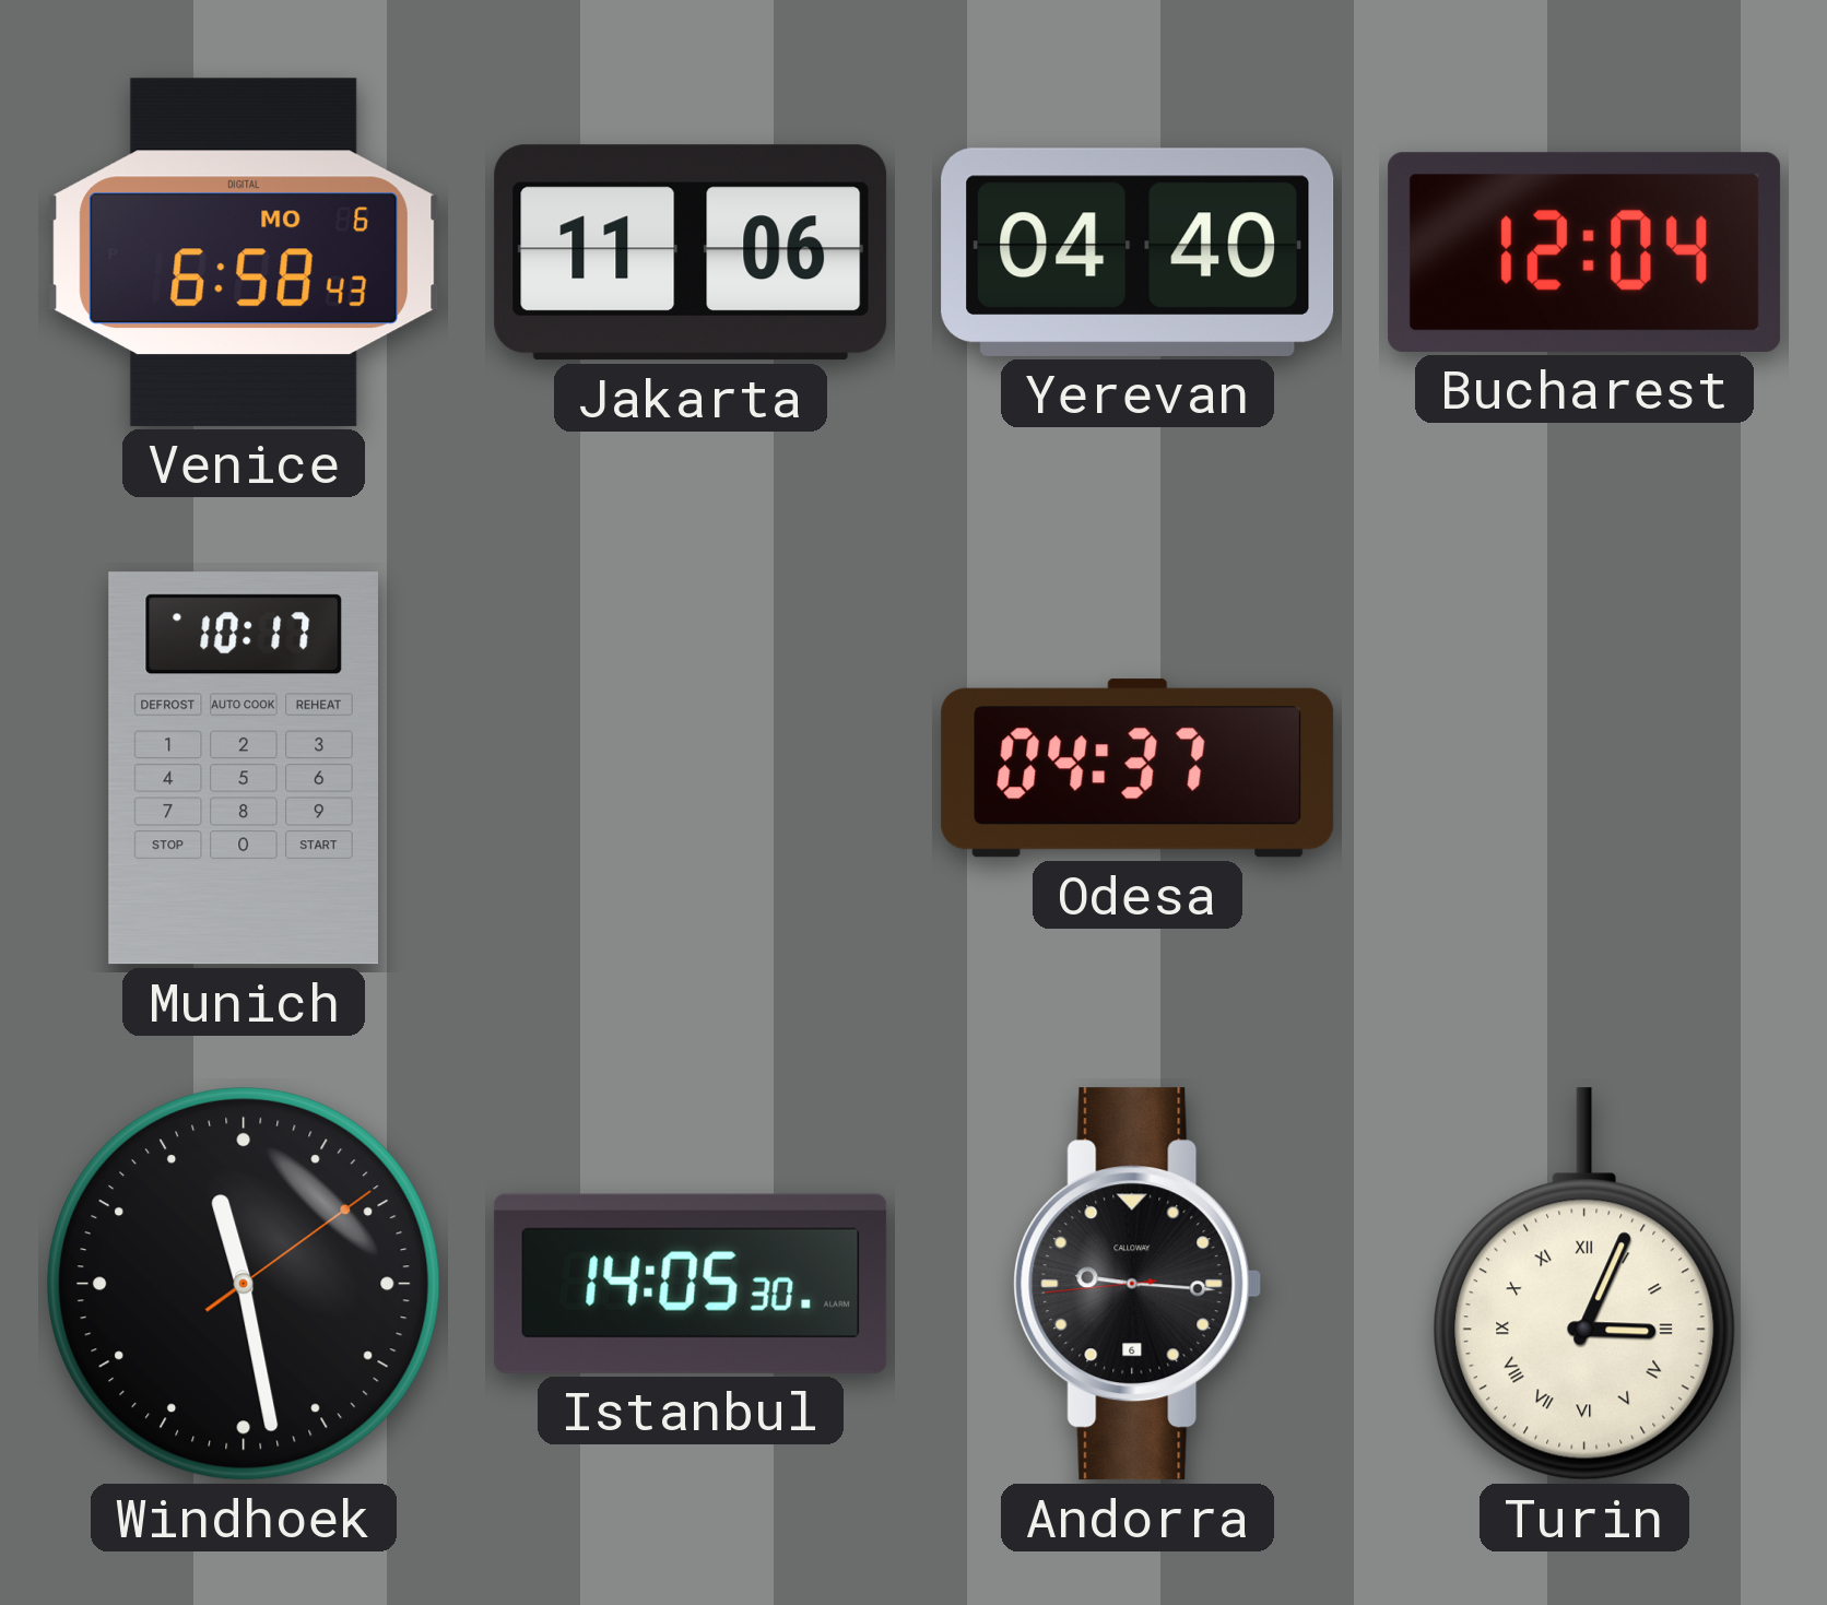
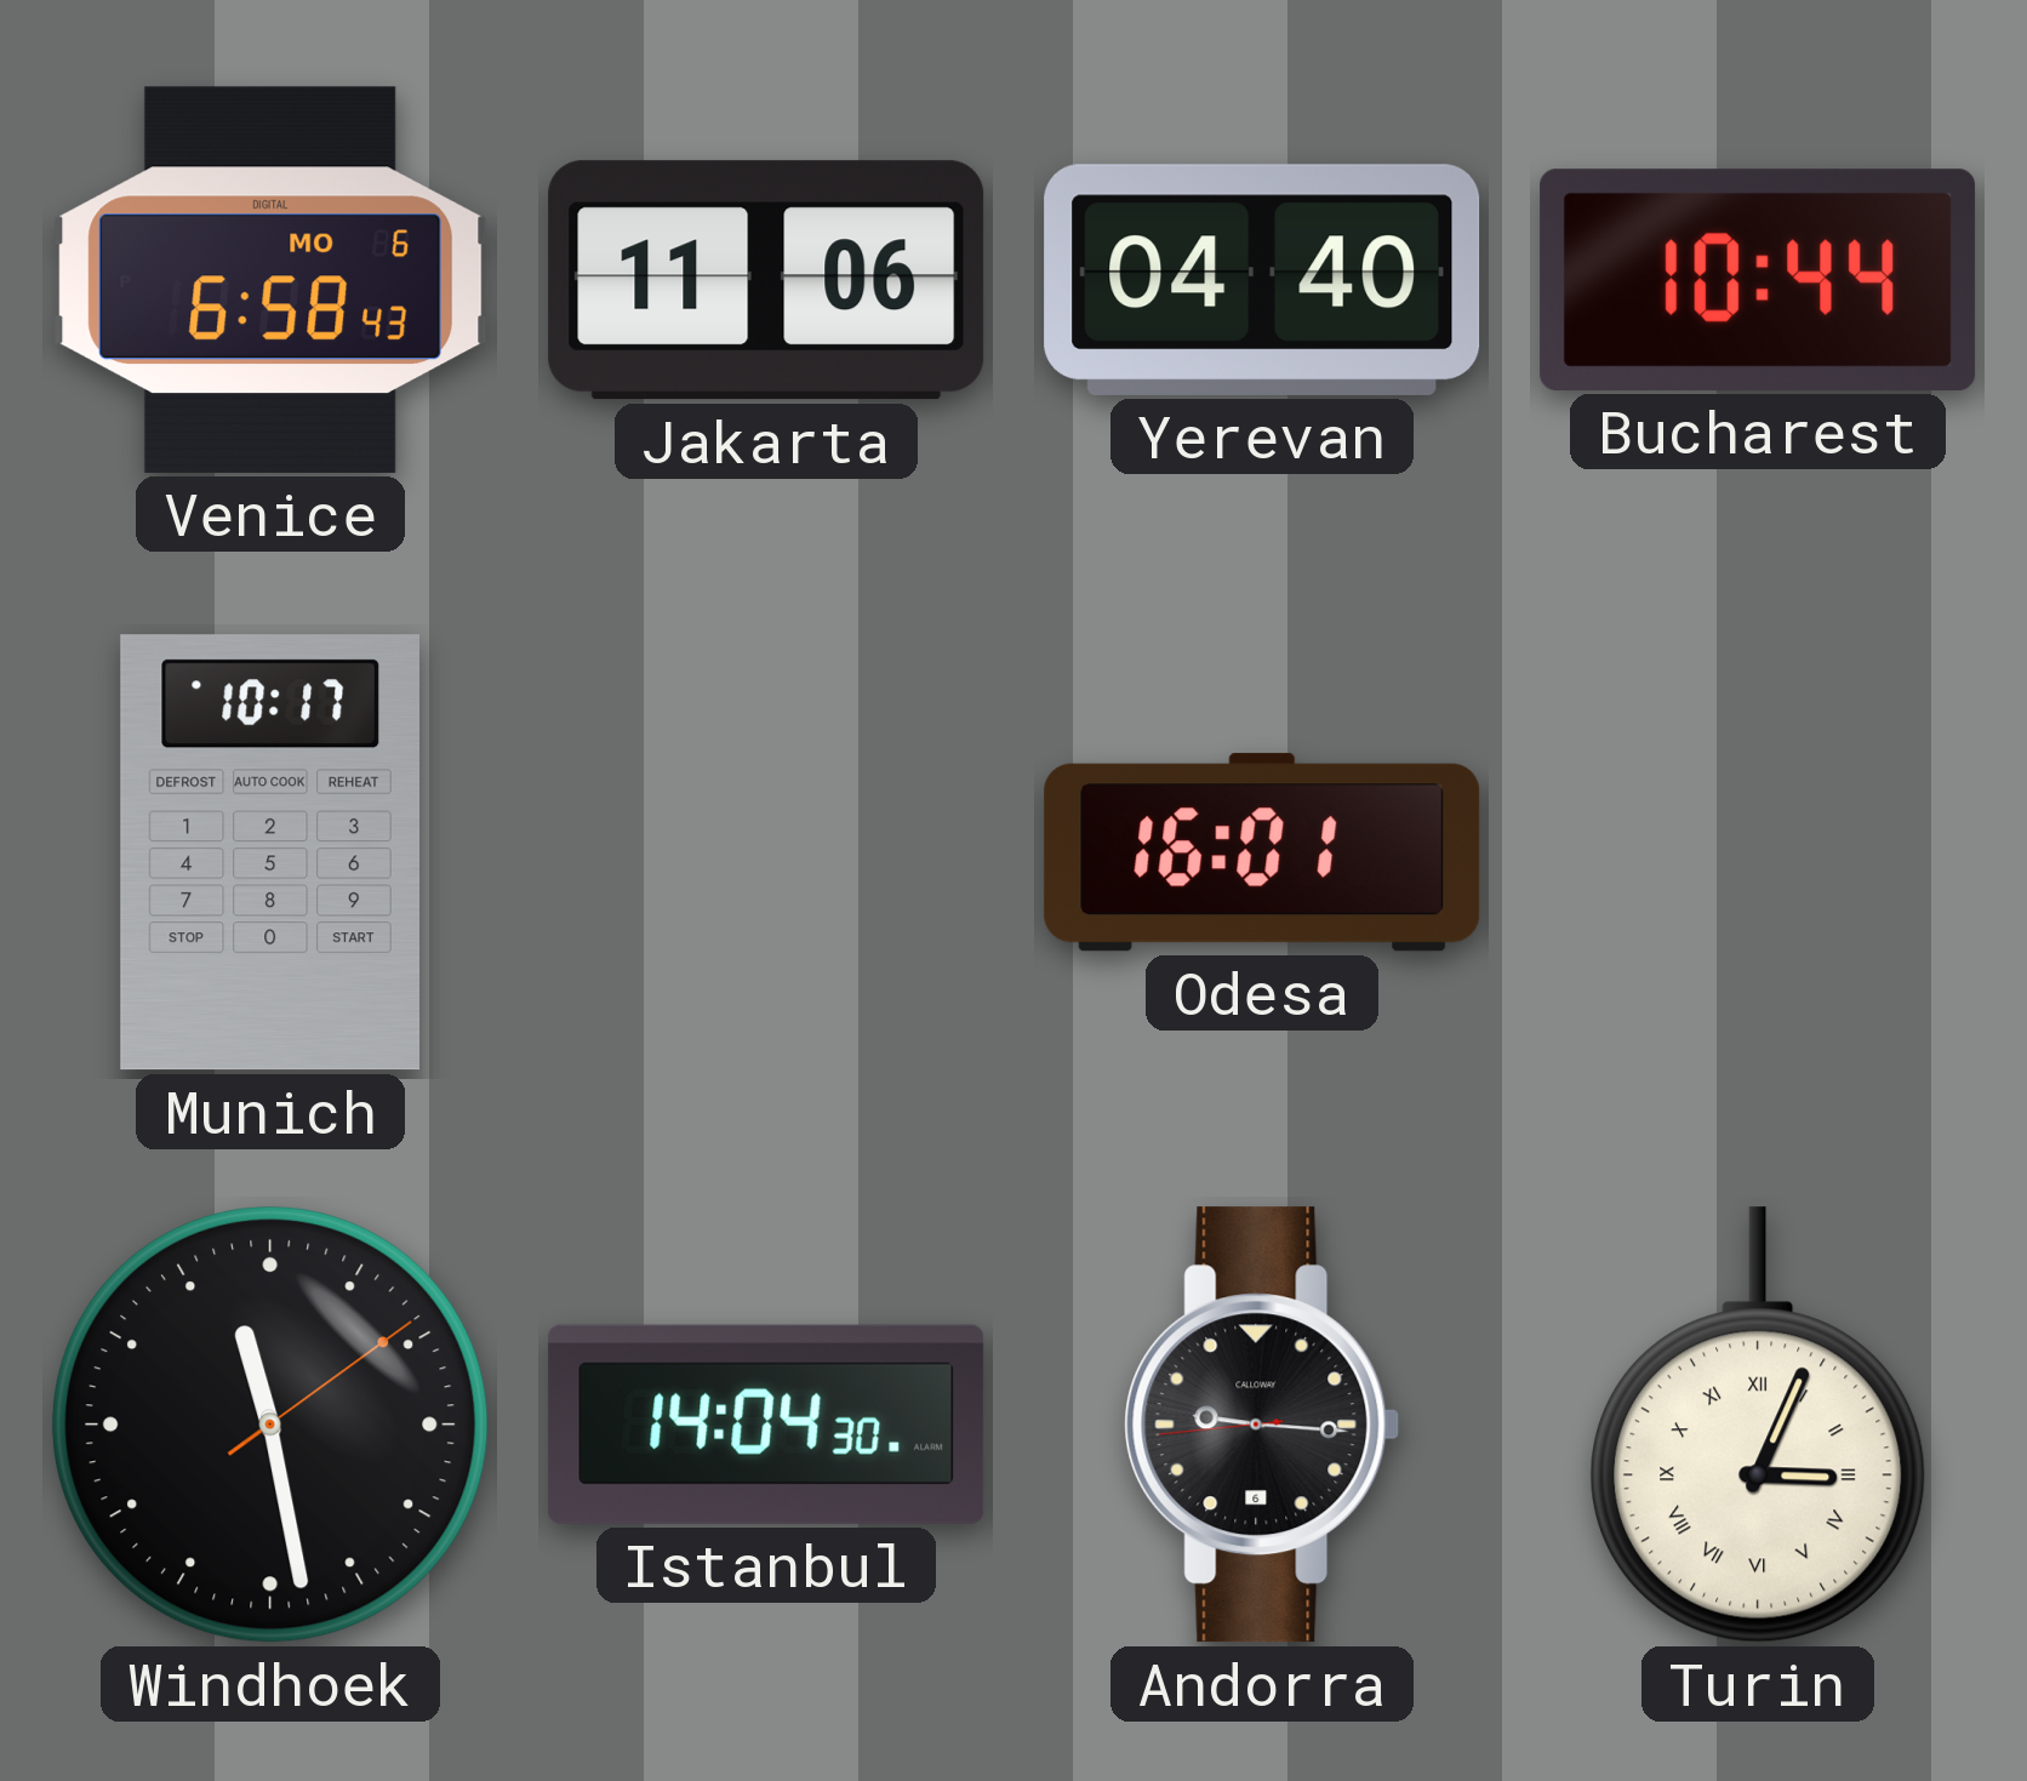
Bucharest: 12:04 -> 10:44
Odesa: 04:37 -> 16:01
Istanbul: 14:05 -> 14:04
